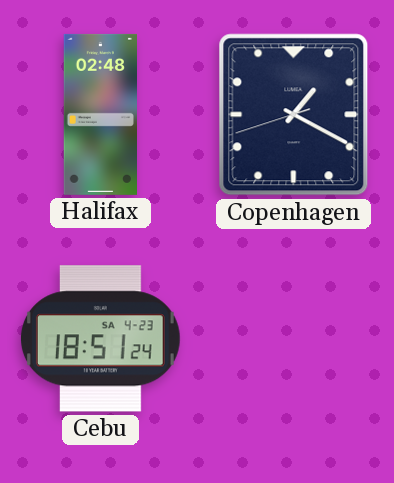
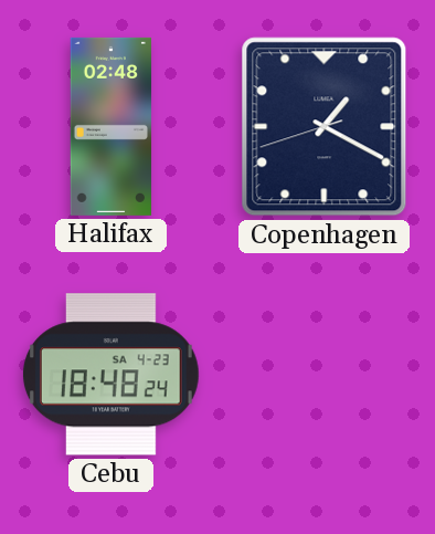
Cebu: 18:51 -> 18:48
